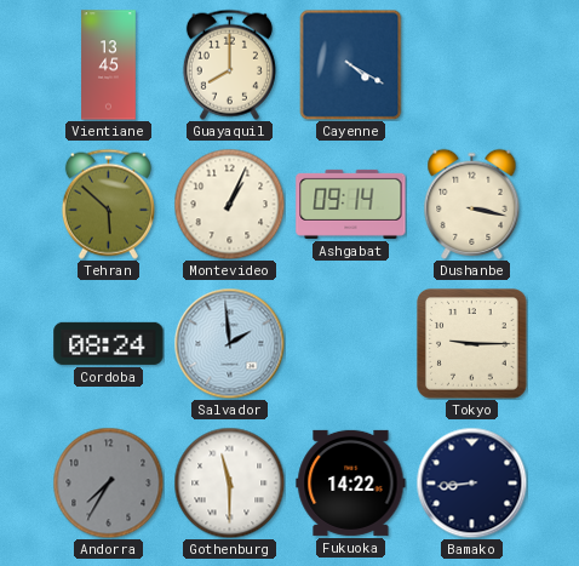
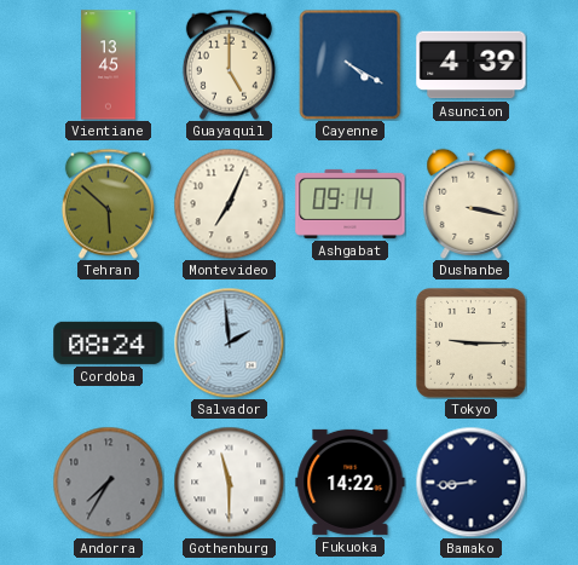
Guayaquil: 8:00 -> 5:00
Asuncion: none -> 4:39
Montevideo: 1:04 -> 7:04
